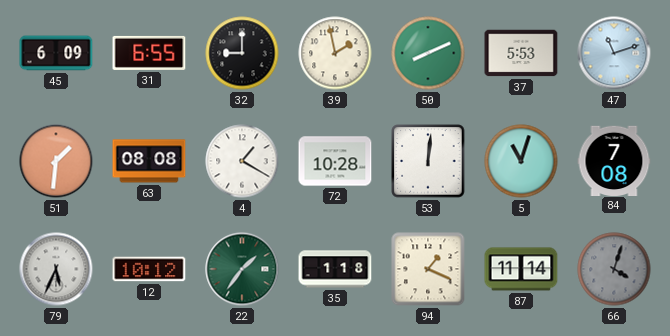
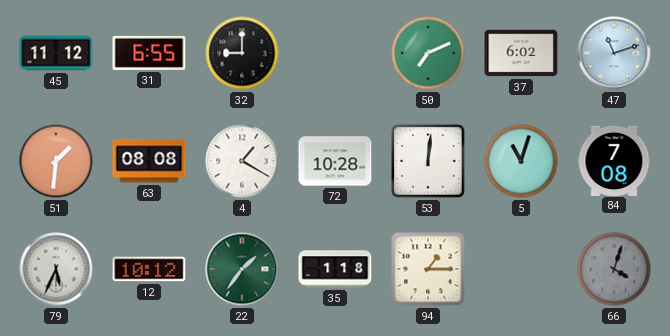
45: 6:09 -> 11:12
39: 1:58 -> none
50: 8:11 -> 7:11
37: 5:53 -> 6:02
94: 1:19 -> 1:15
87: 11:14 -> none
